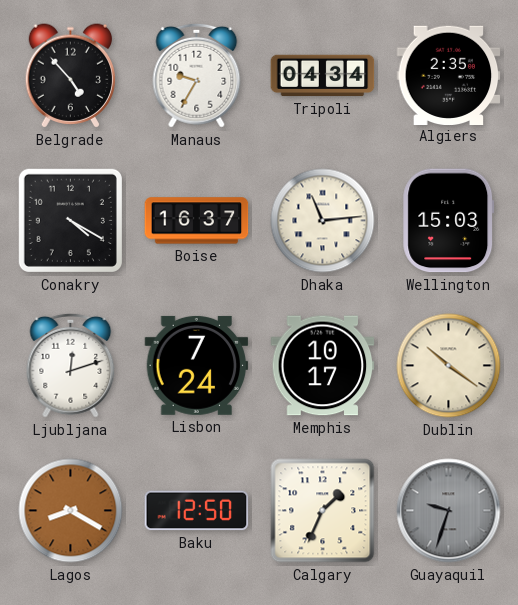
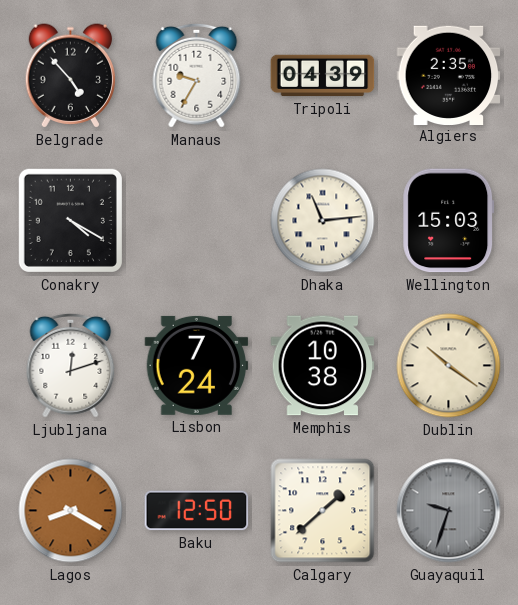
Tripoli: 04:34 -> 04:39
Boise: 16:37 -> none
Memphis: 10:17 -> 10:38
Calgary: 1:34 -> 1:38
